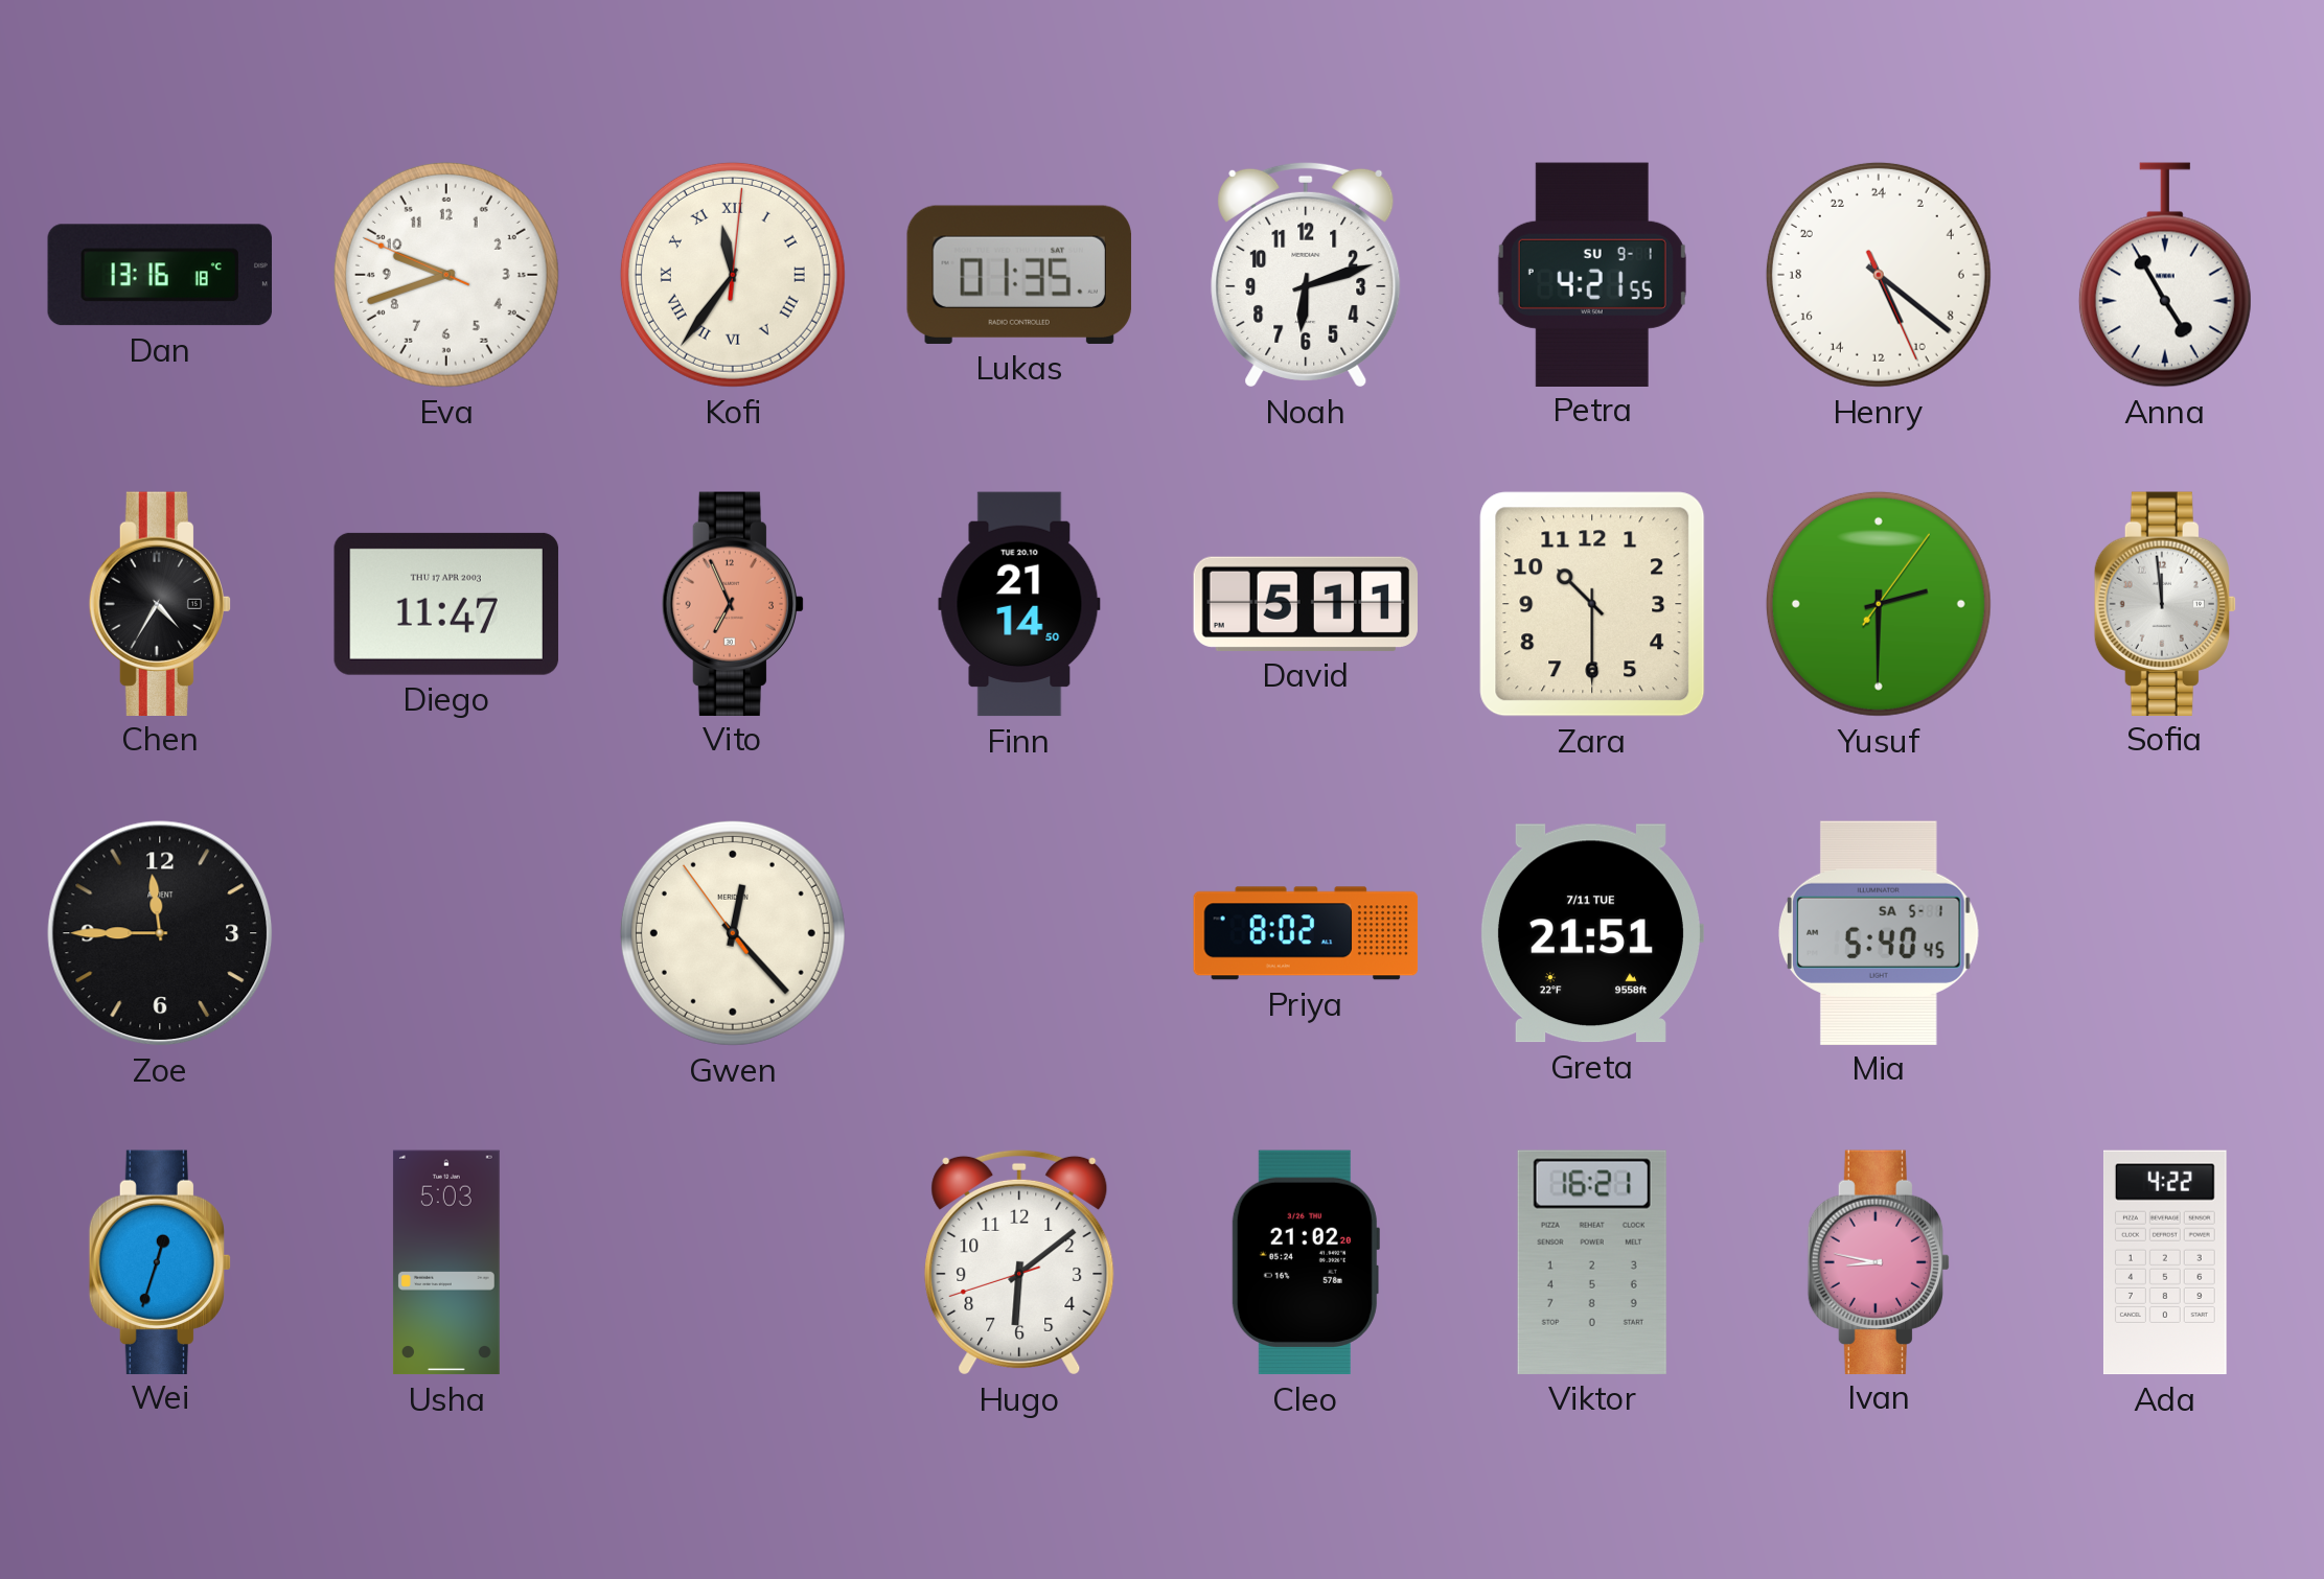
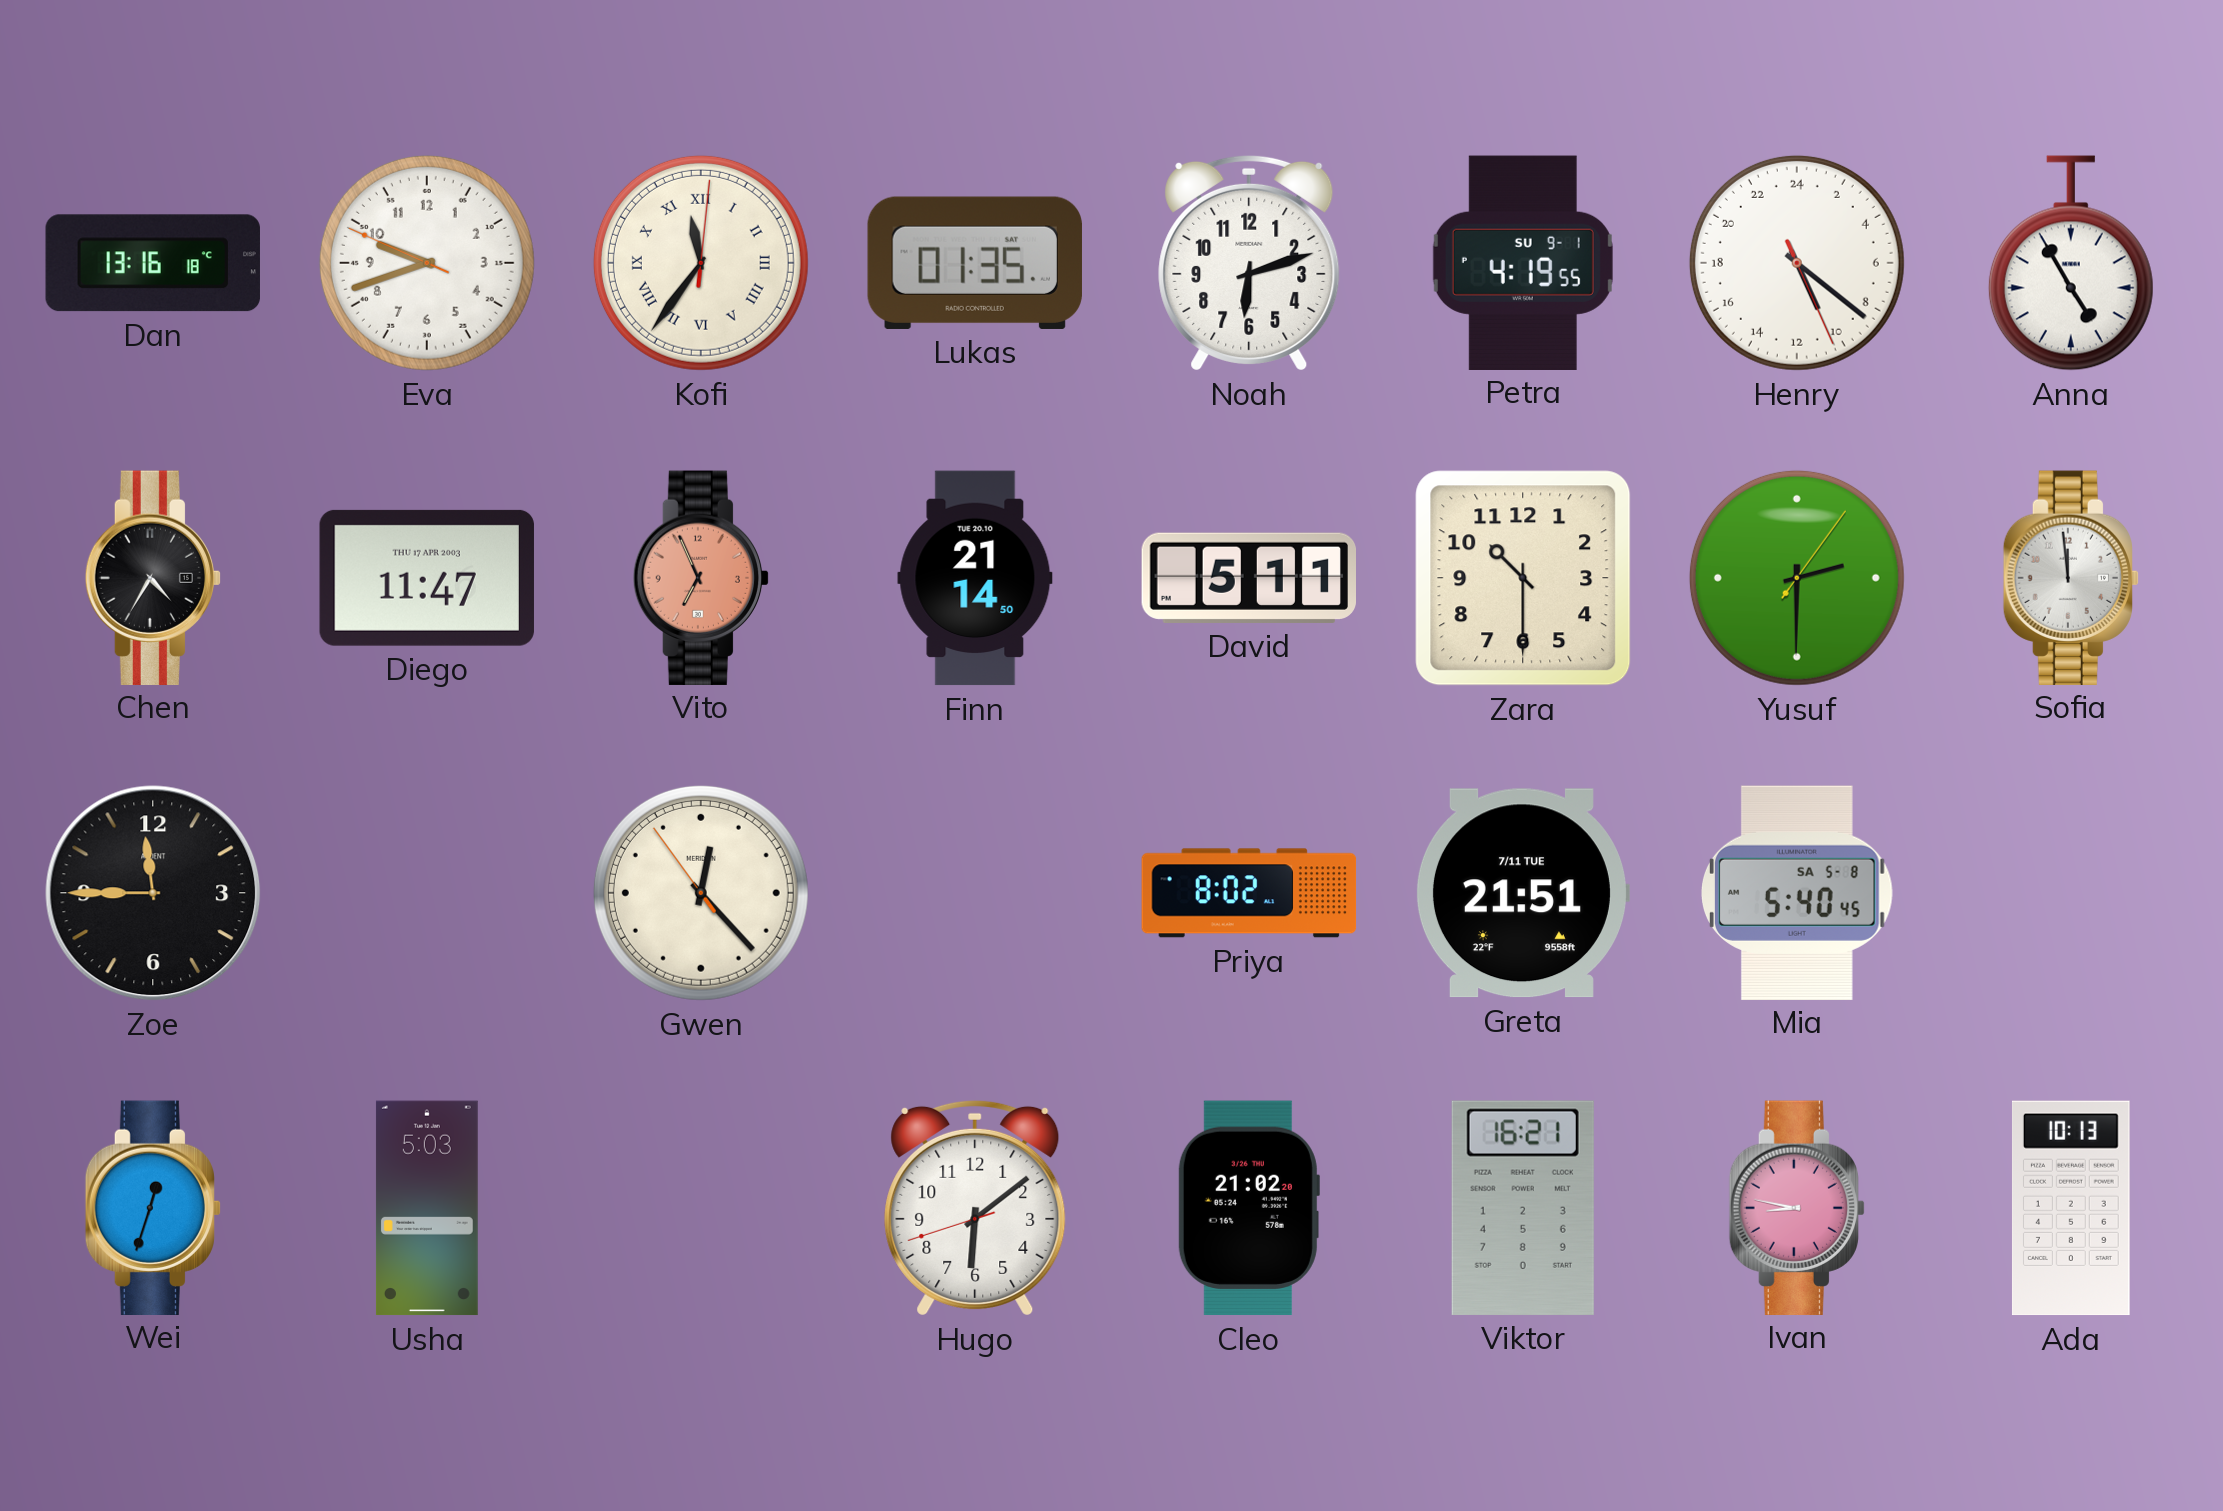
Petra: 4:21 -> 4:19
Mia date: SA 5-1 -> SA 5-8
Ada: 4:22 -> 10:13
